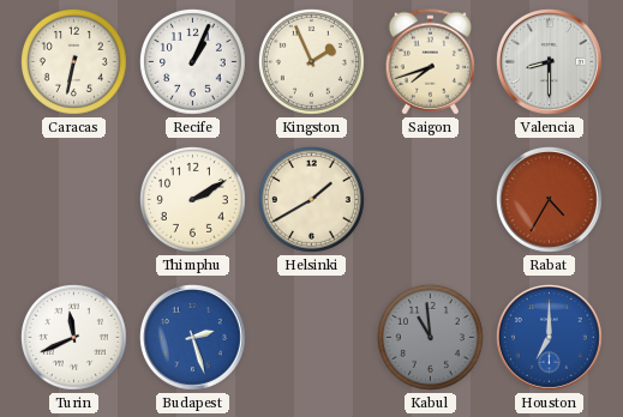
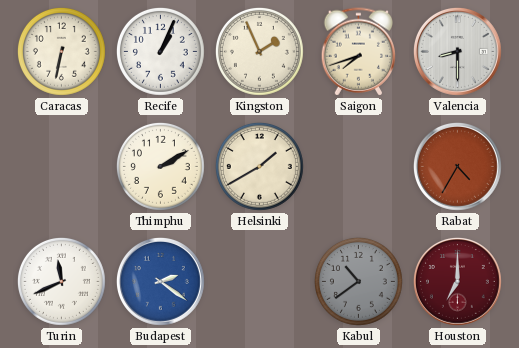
Budapest: 2:27 -> 2:21
Kabul: 10:59 -> 10:39
Houston dial: blue -> burgundy
